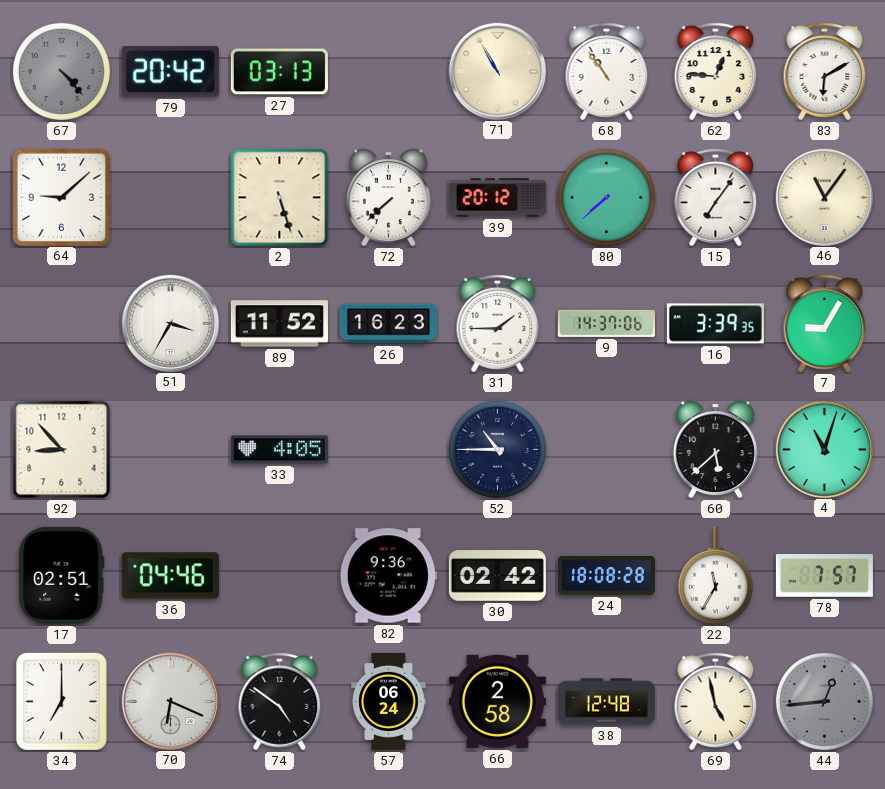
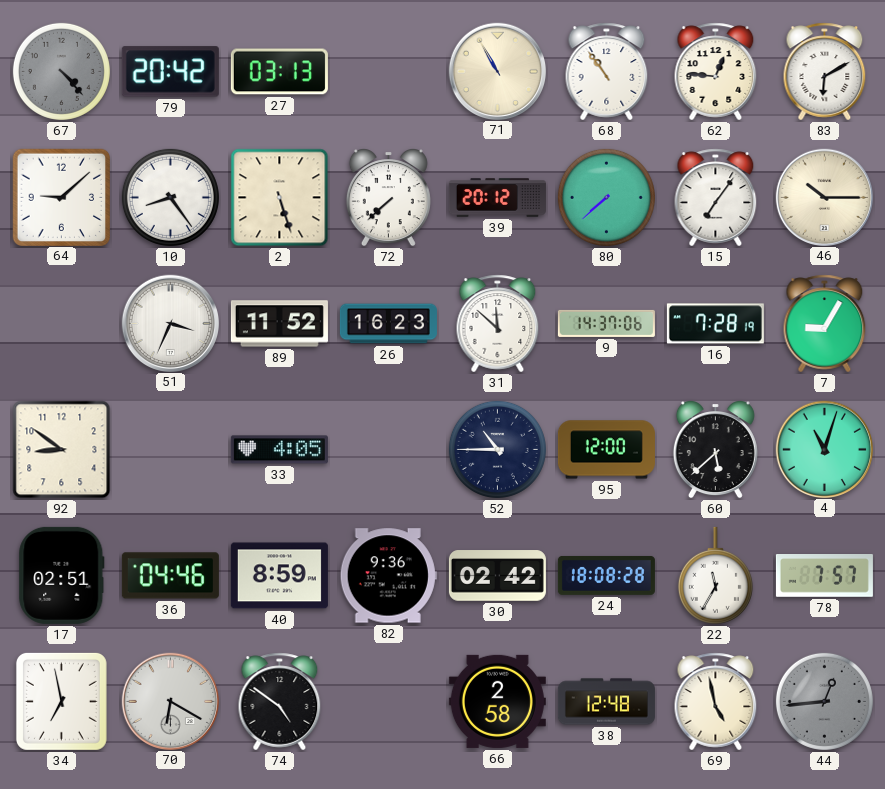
10: none -> 8:24
46: 11:06 -> 10:15
51: 3:35 -> 3:34
31: 1:45 -> 11:52
16: 3:39 -> 7:28
92: 8:53 -> 8:51
95: none -> 12:00
40: none -> 8:59
34: 7:00 -> 6:58
70: 6:19 -> 6:20
57: 06:24 -> none
